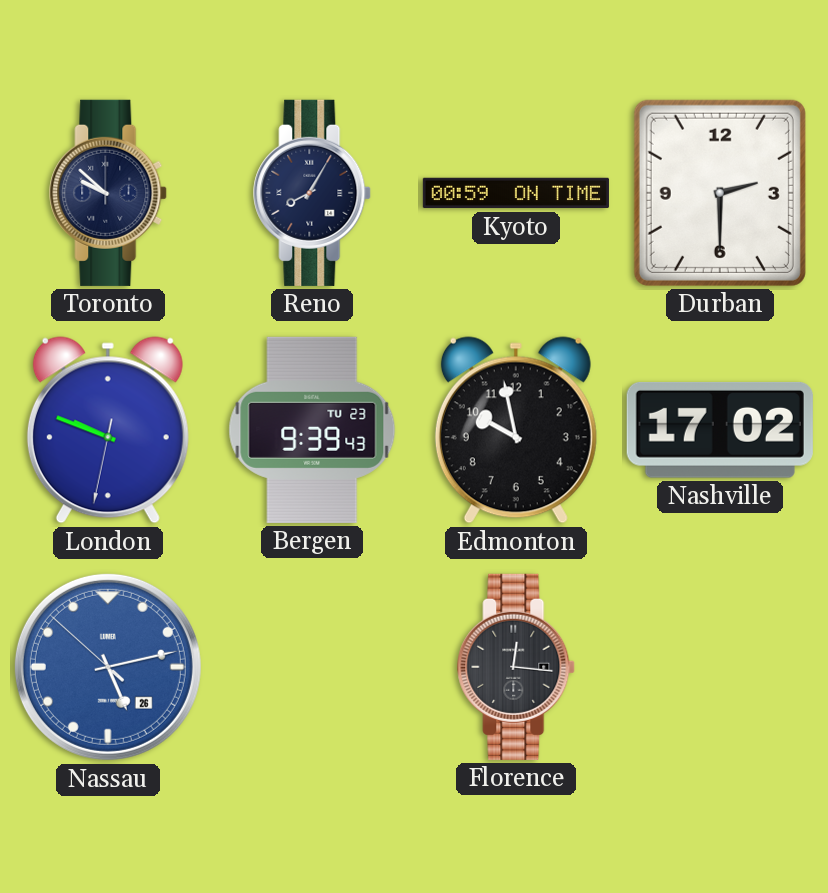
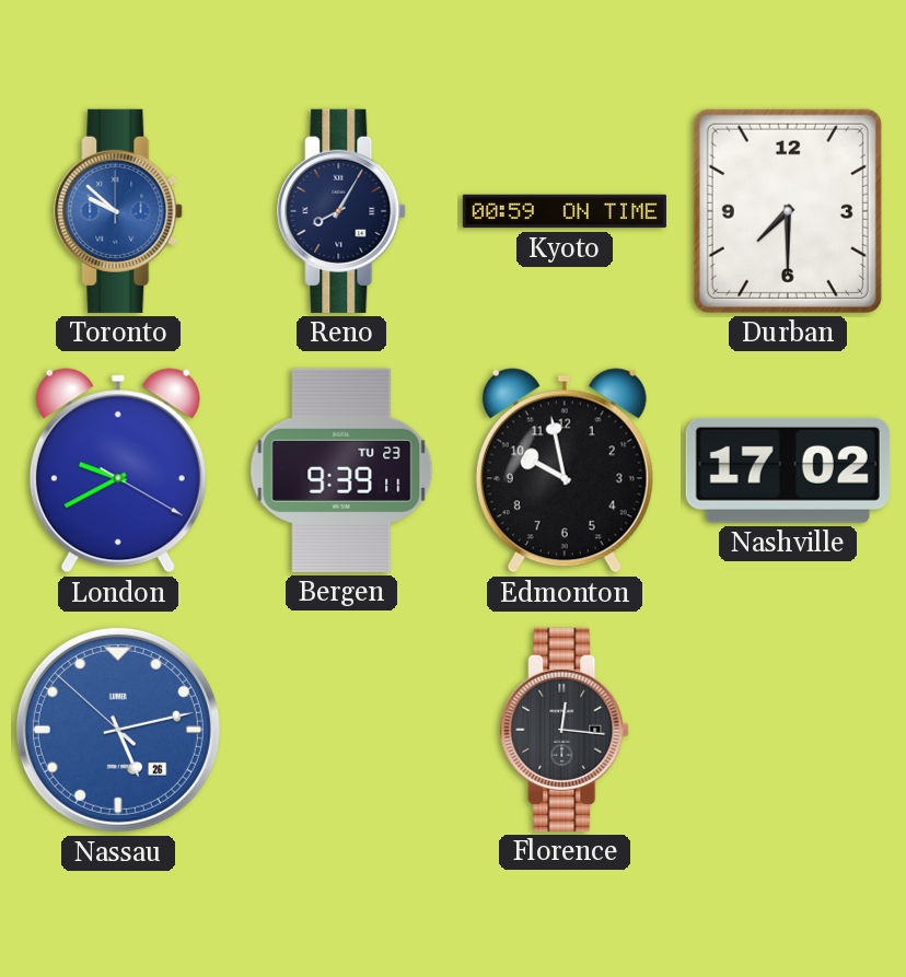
Toronto dial: navy -> blue
Durban: 2:30 -> 7:30
London: 9:48 -> 9:40
Bergen: 9:39:43 -> 9:39:11
